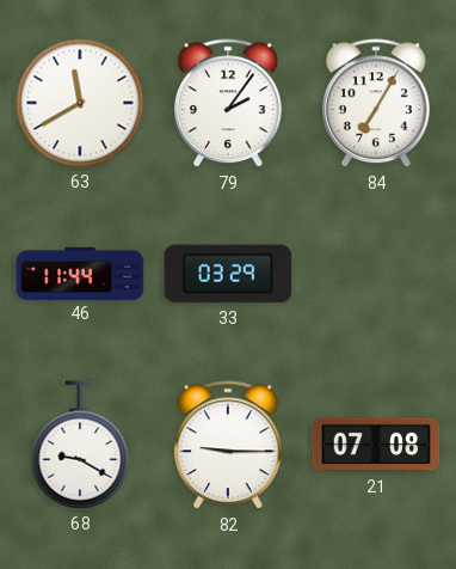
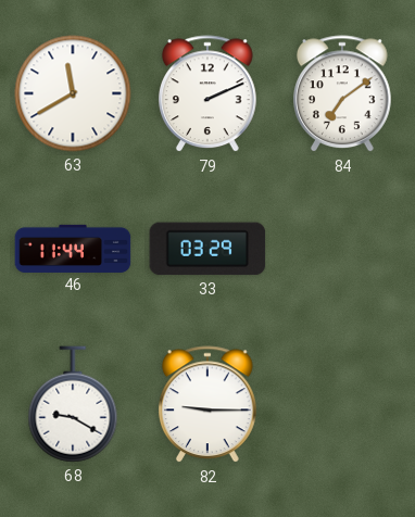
79: 2:06 -> 2:11
84: 7:05 -> 7:09
21: 07:08 -> none
